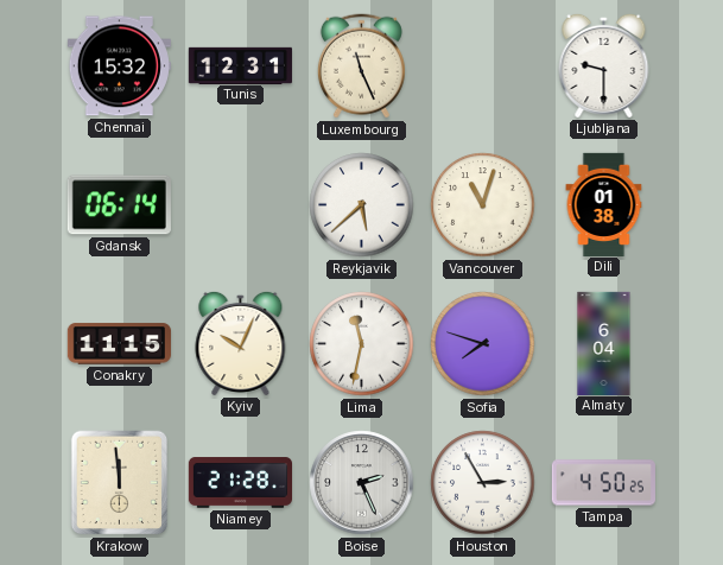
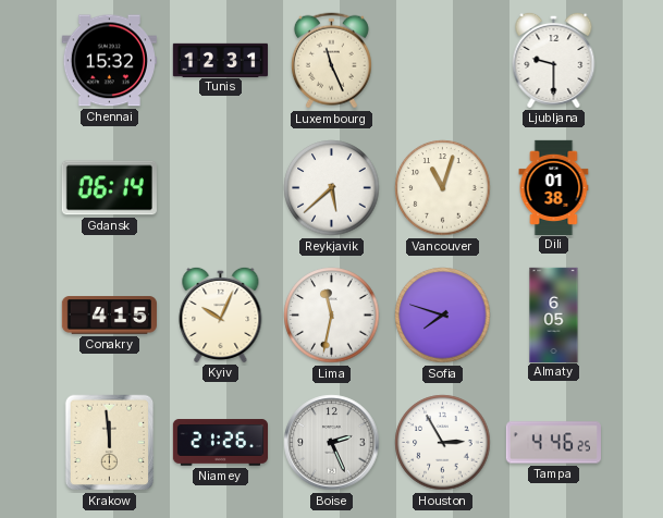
Conakry: 11:15 -> 4:15
Almaty: 6:04 -> 6:05
Niamey: 21:28 -> 21:26
Tampa: 4:50 -> 4:46
